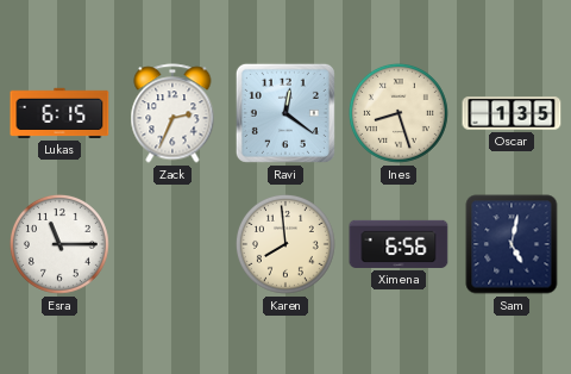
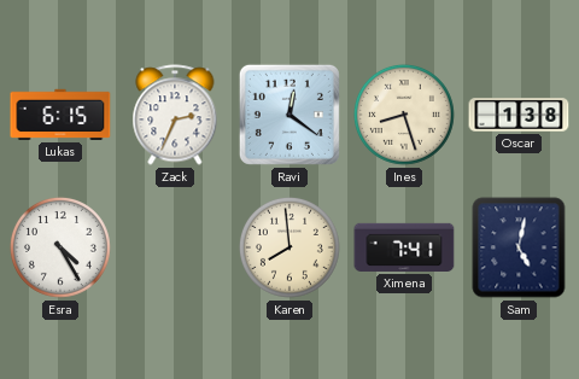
Oscar: 1:35 -> 1:38
Esra: 11:15 -> 4:25
Ximena: 6:56 -> 7:41
